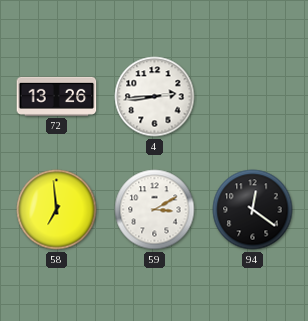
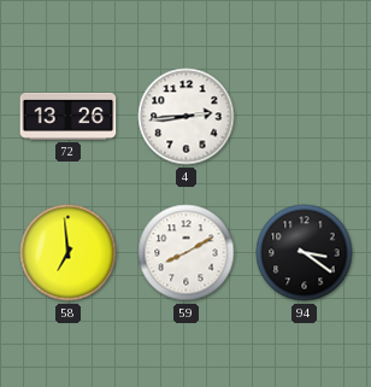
59: 3:10 -> 8:10
94: 12:21 -> 3:21
